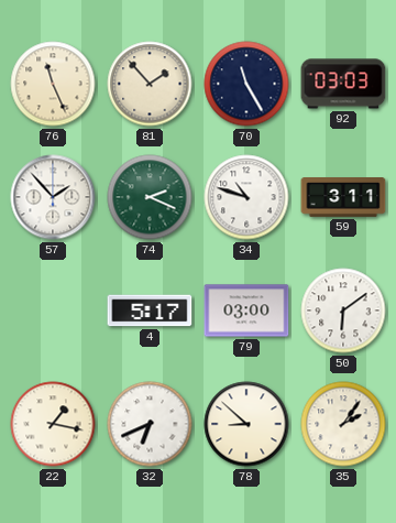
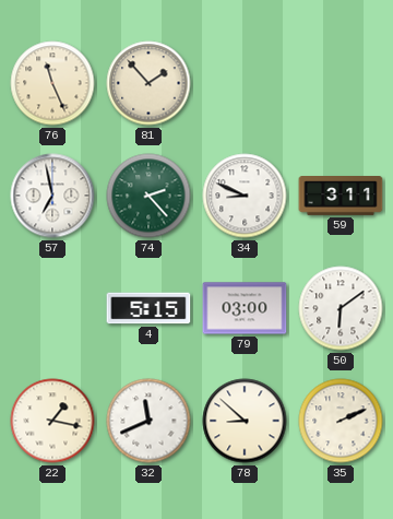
70: 11:25 -> none
92: 03:03 -> none
57: 1:53 -> 6:58
74: 2:19 -> 2:23
34: 10:48 -> 8:49
4: 5:17 -> 5:15
32: 6:41 -> 11:41
35: 2:06 -> 2:11
